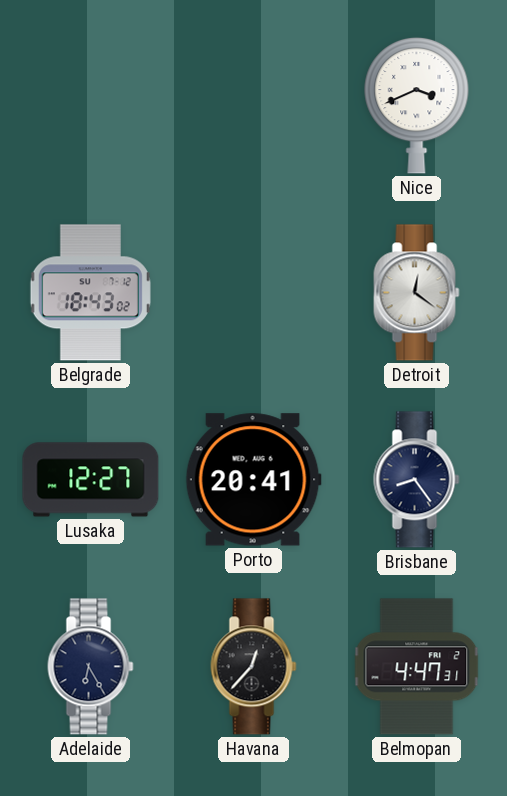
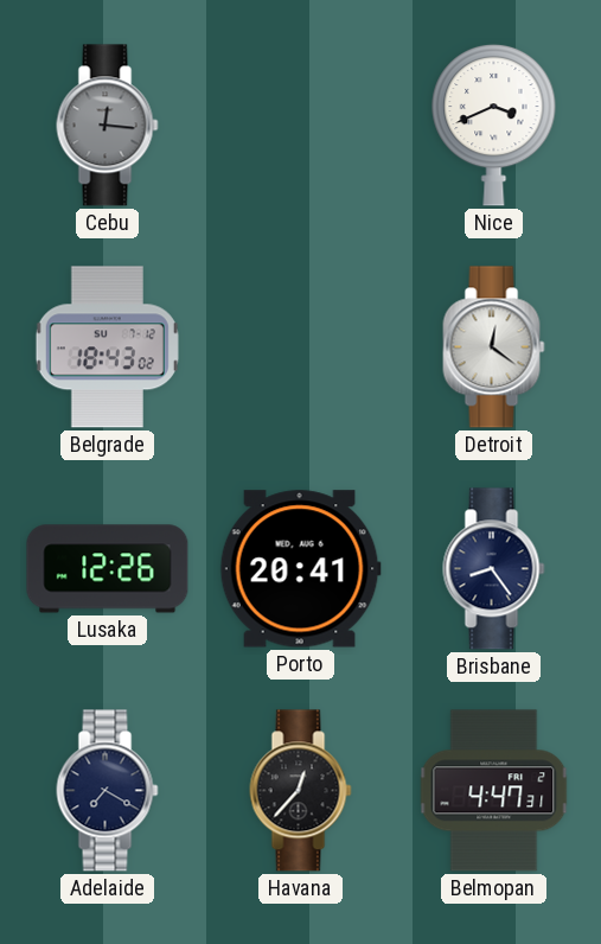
Cebu: none -> 12:16
Lusaka: 12:27 -> 12:26
Adelaide: 6:25 -> 7:20
